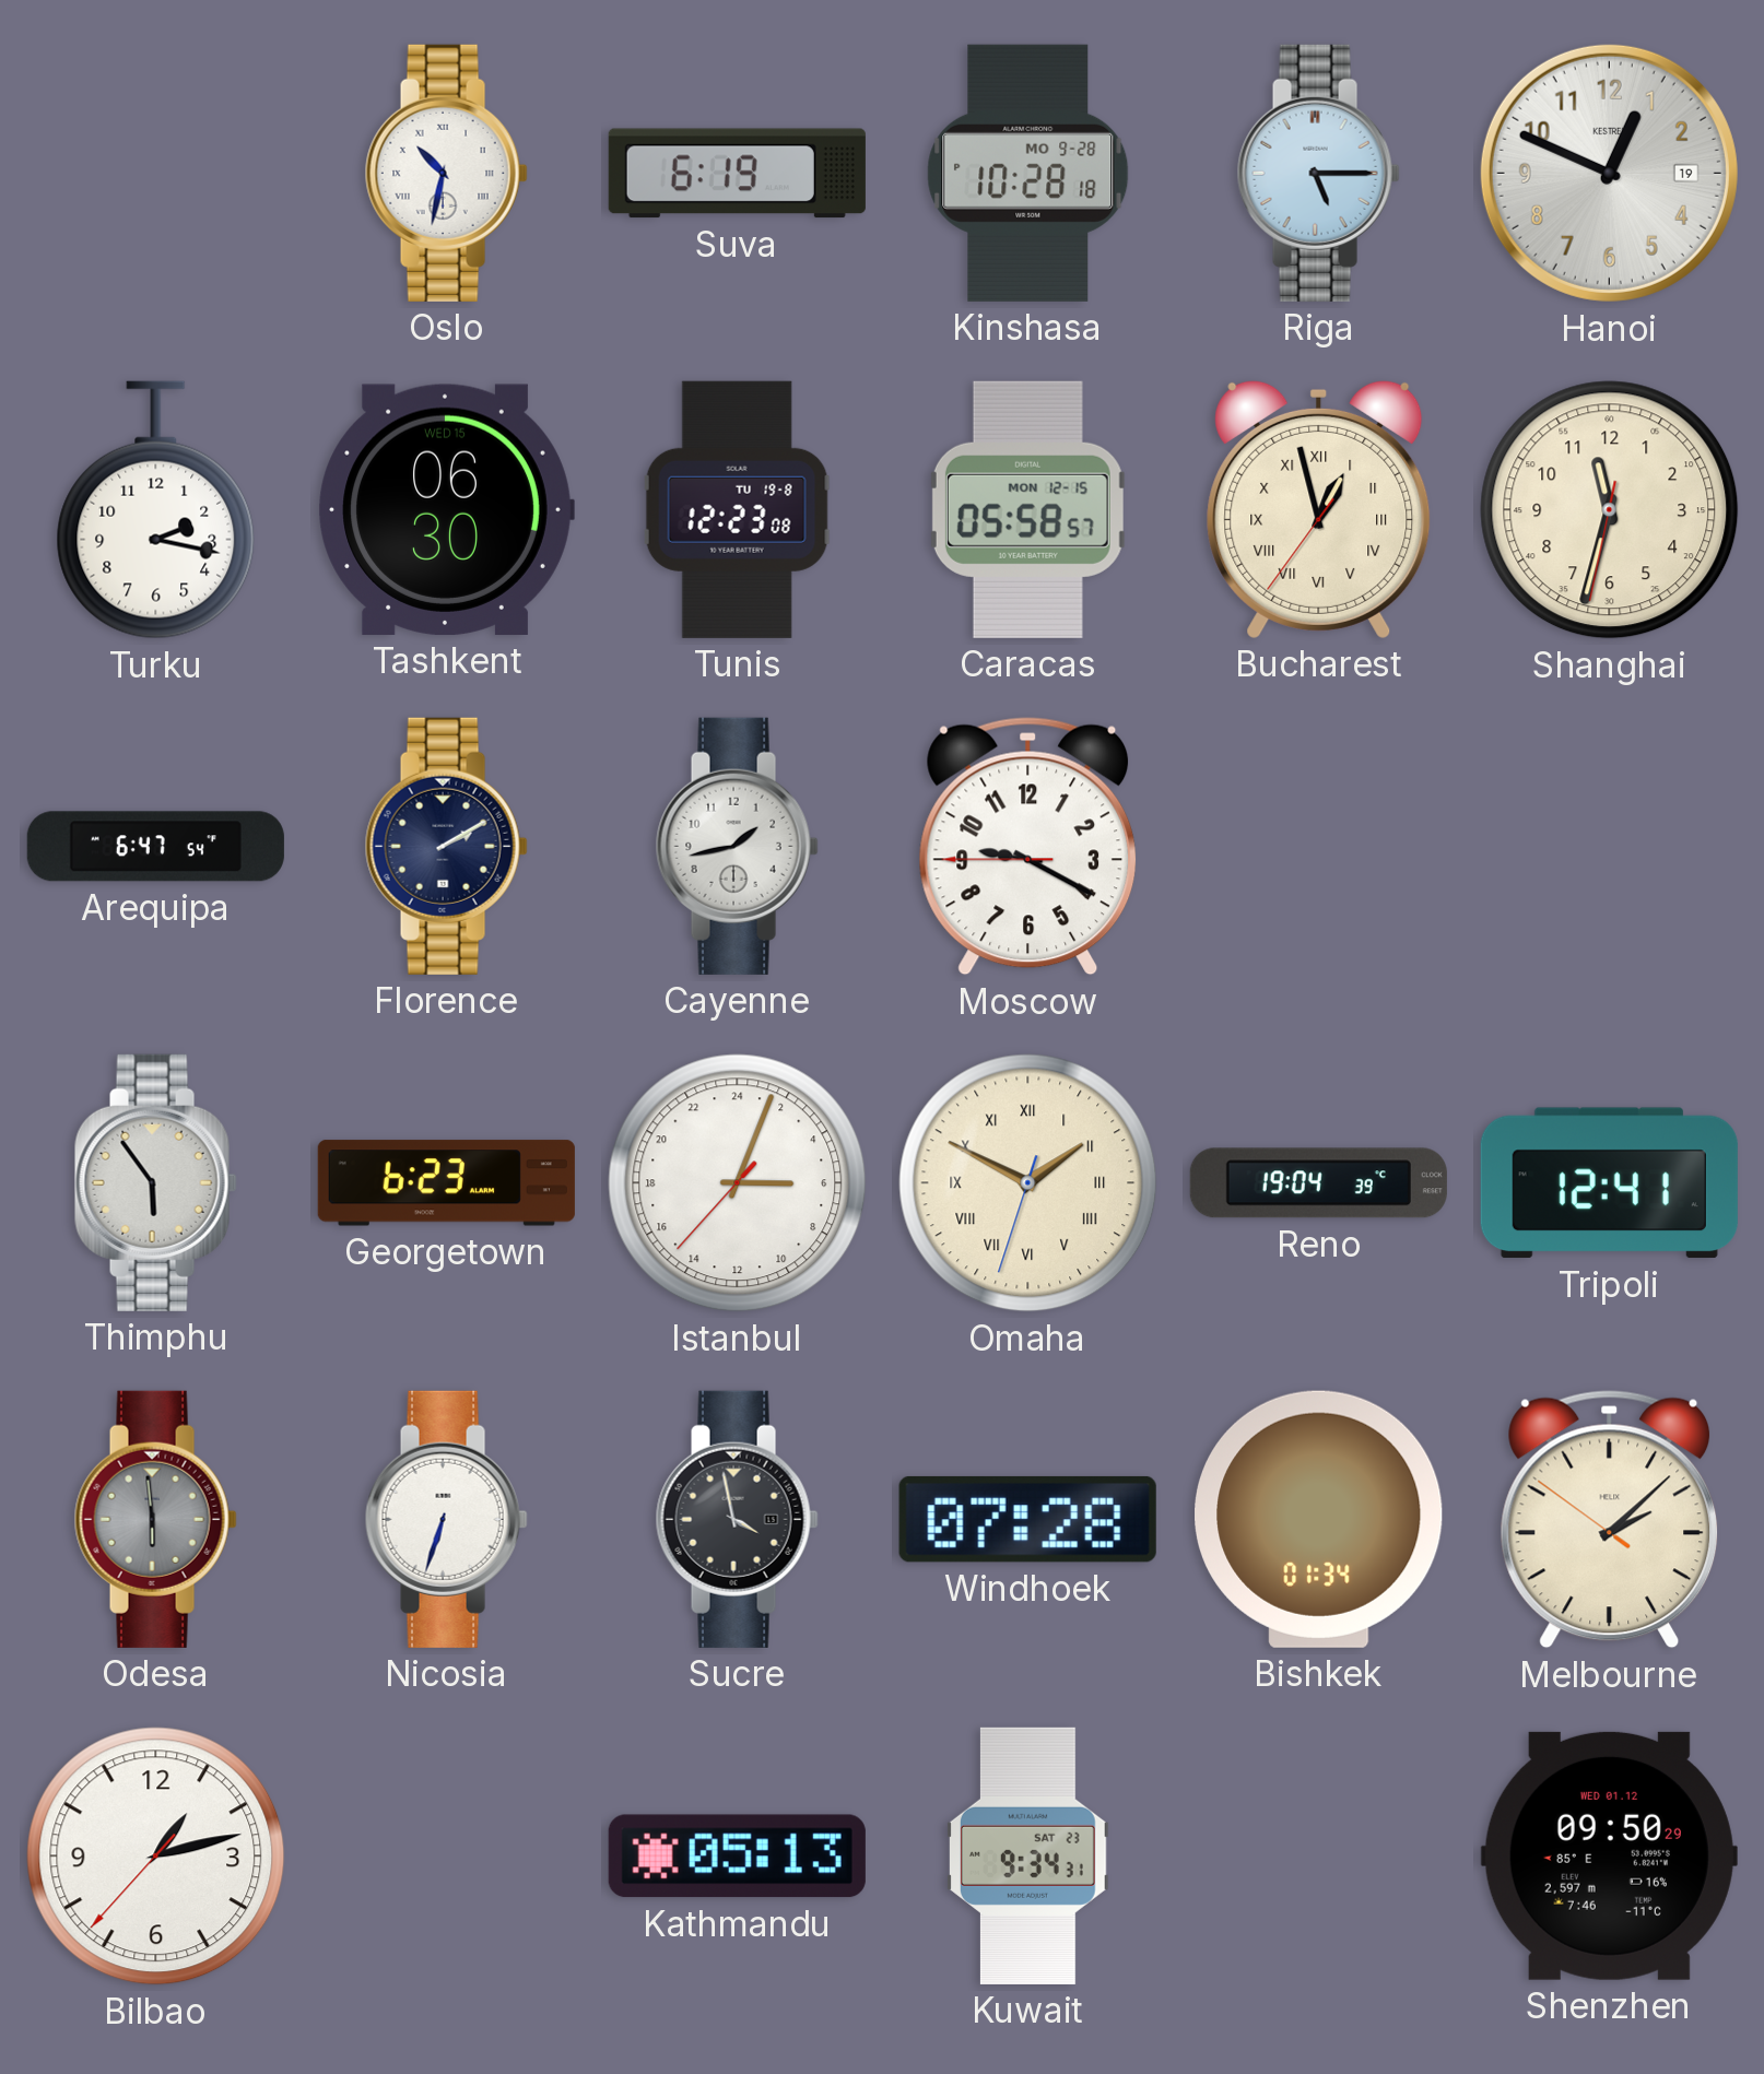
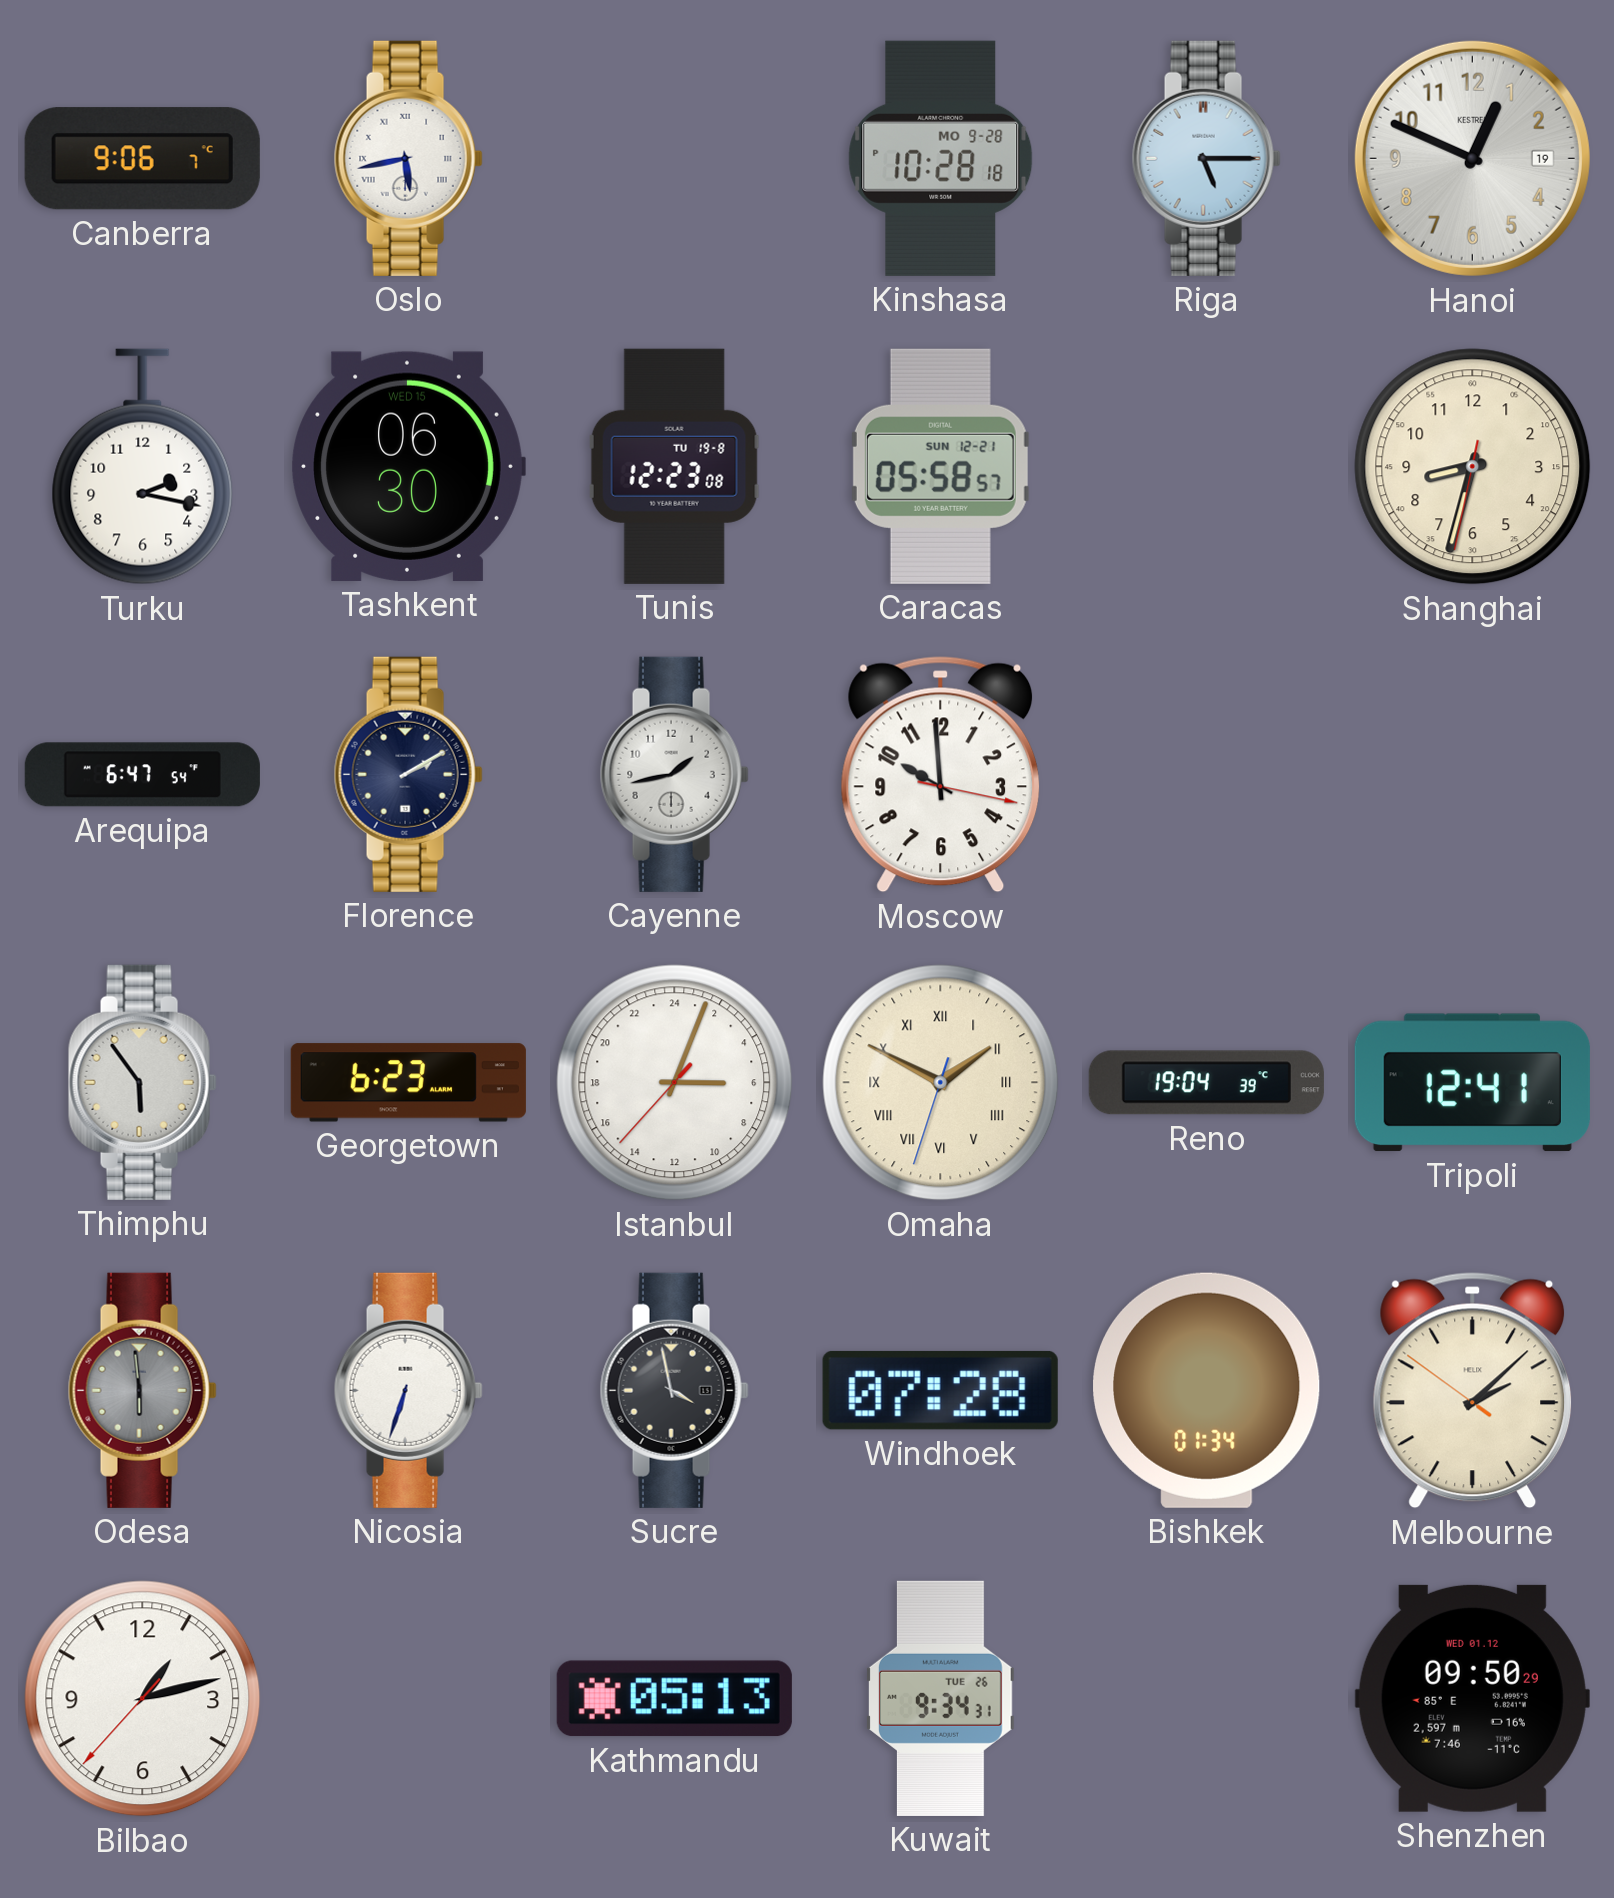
Canberra: none -> 9:06
Oslo: 10:32 -> 5:43
Suva: 6:19 -> none
Caracas date: MON 12-15 -> SUN 12-21
Bucharest: 12:57 -> none
Shanghai: 11:32 -> 8:32
Moscow: 9:19 -> 9:59
Kuwait date: SAT 23 -> TUE 26
